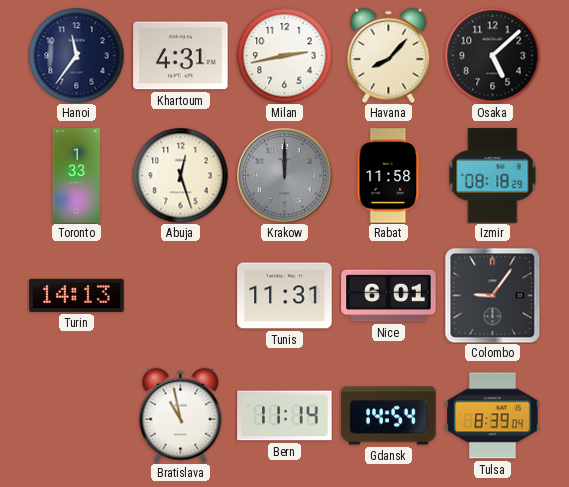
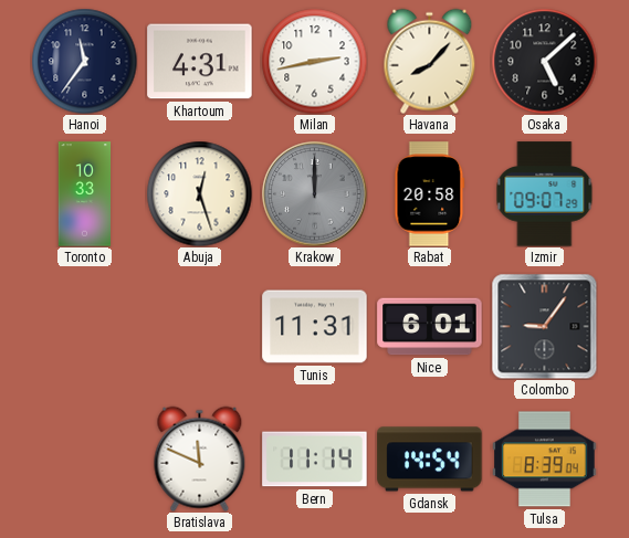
Toronto: 1:33 -> 10:33
Rabat: 11:58 -> 20:58
Izmir: 08:18 -> 09:07
Turin: 14:13 -> none
Bratislava: 10:58 -> 11:49
